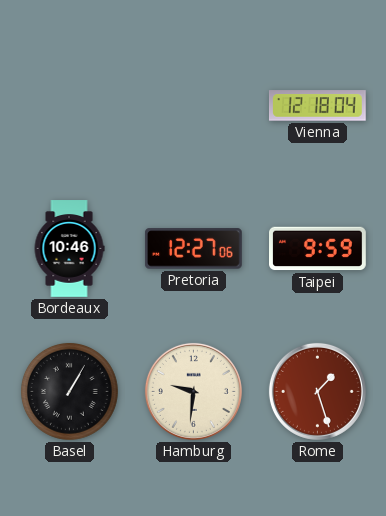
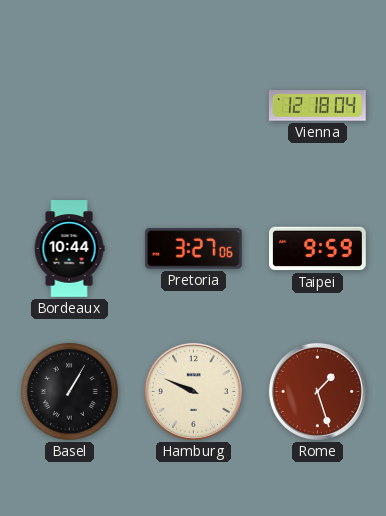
Bordeaux: 10:46 -> 10:44
Pretoria: 12:27 -> 3:27
Hamburg: 9:31 -> 9:49
